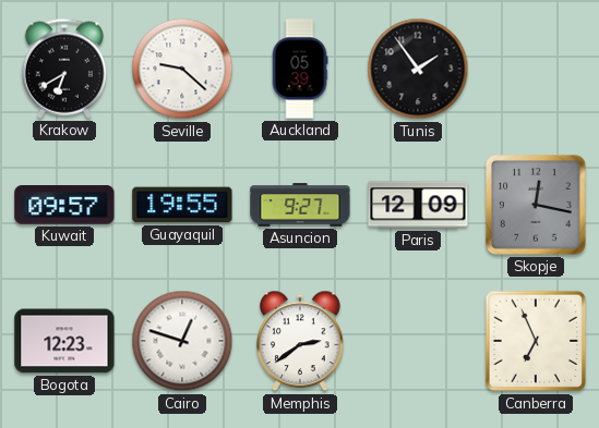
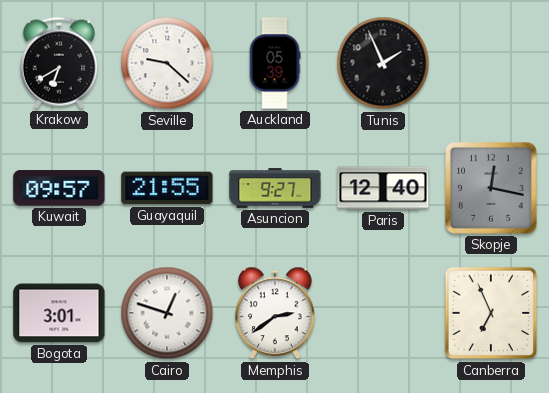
Tunis: 1:54 -> 1:56
Guayaquil: 19:55 -> 21:55
Paris: 12:09 -> 12:40
Bogota: 12:23 -> 3:01
